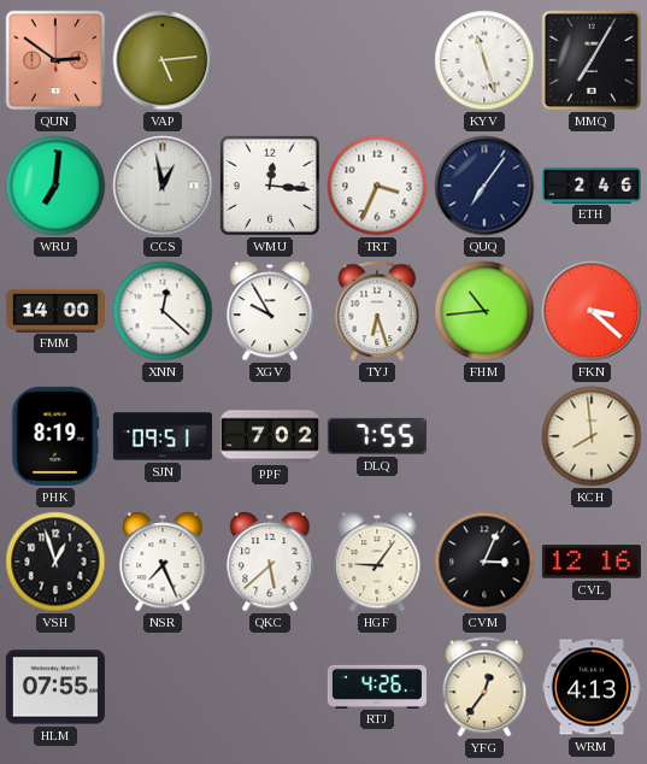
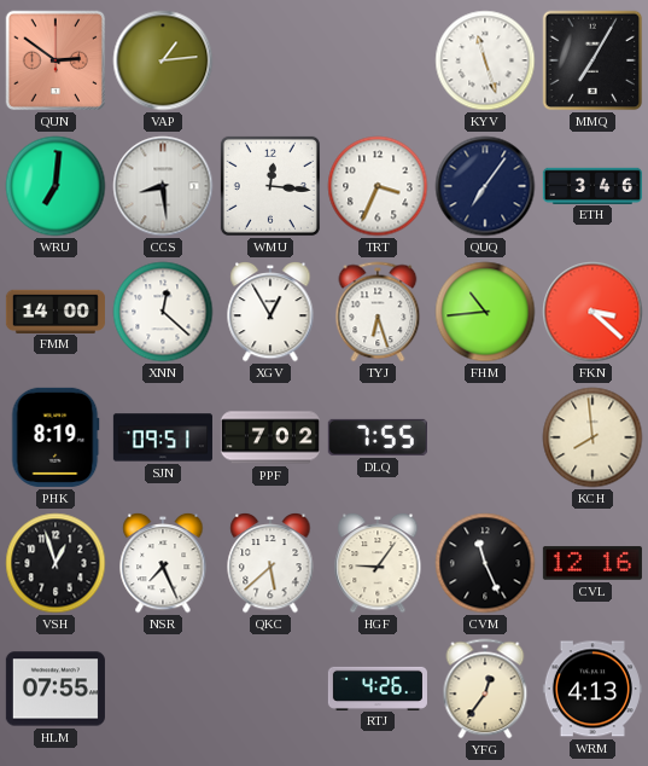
VAP: 5:14 -> 1:14
CCS: 12:58 -> 8:29
ETH: 2:46 -> 3:46
XGV: 9:55 -> 12:55
CVM: 3:04 -> 11:26
